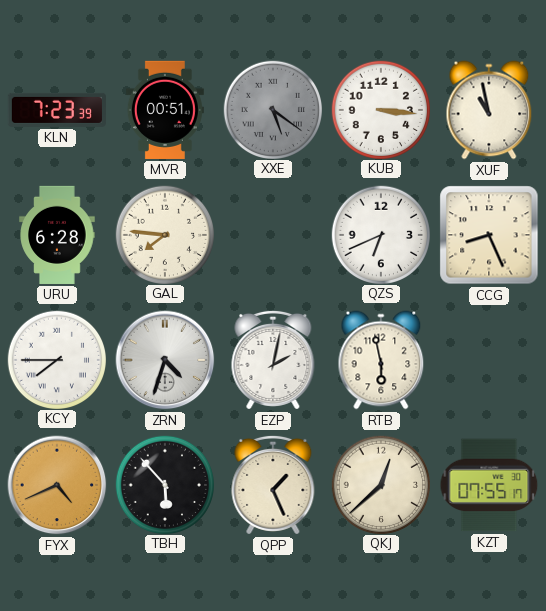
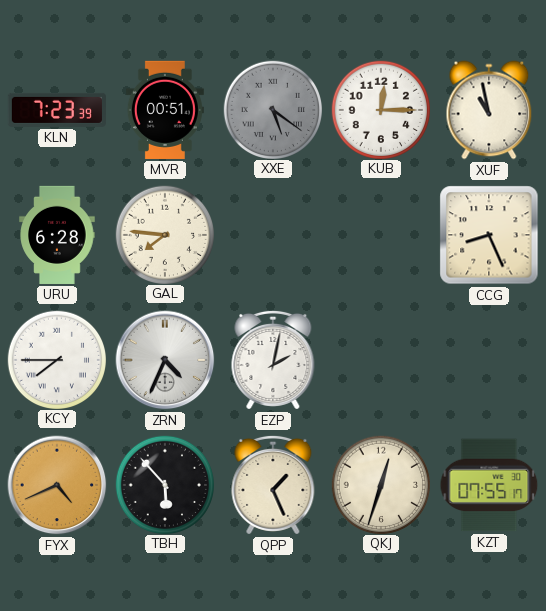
KUB: 3:16 -> 12:15
QZS: 6:41 -> none
ZRN: 4:33 -> 4:34
RTB: 5:58 -> none
QKJ: 12:38 -> 12:33
